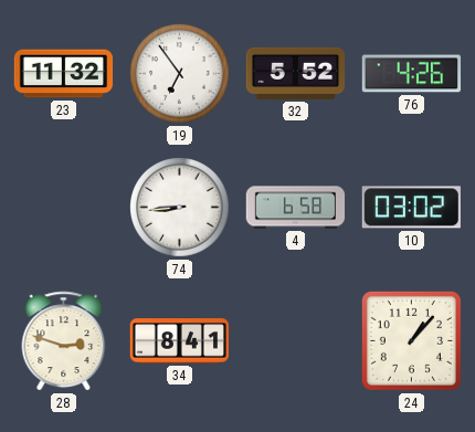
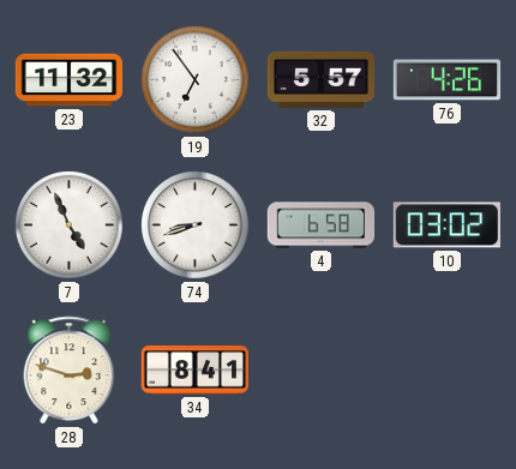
32: 5:52 -> 5:57
7: none -> 4:56
74: 8:44 -> 8:42
24: 1:07 -> none
